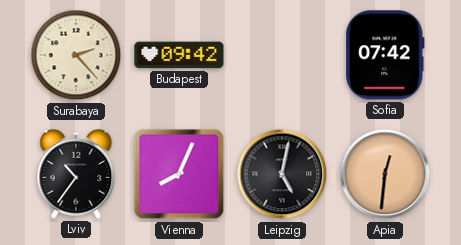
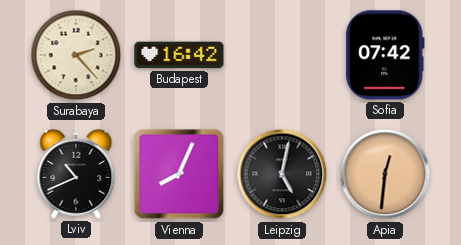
Budapest: 09:42 -> 16:42
Lviv: 10:36 -> 10:41
